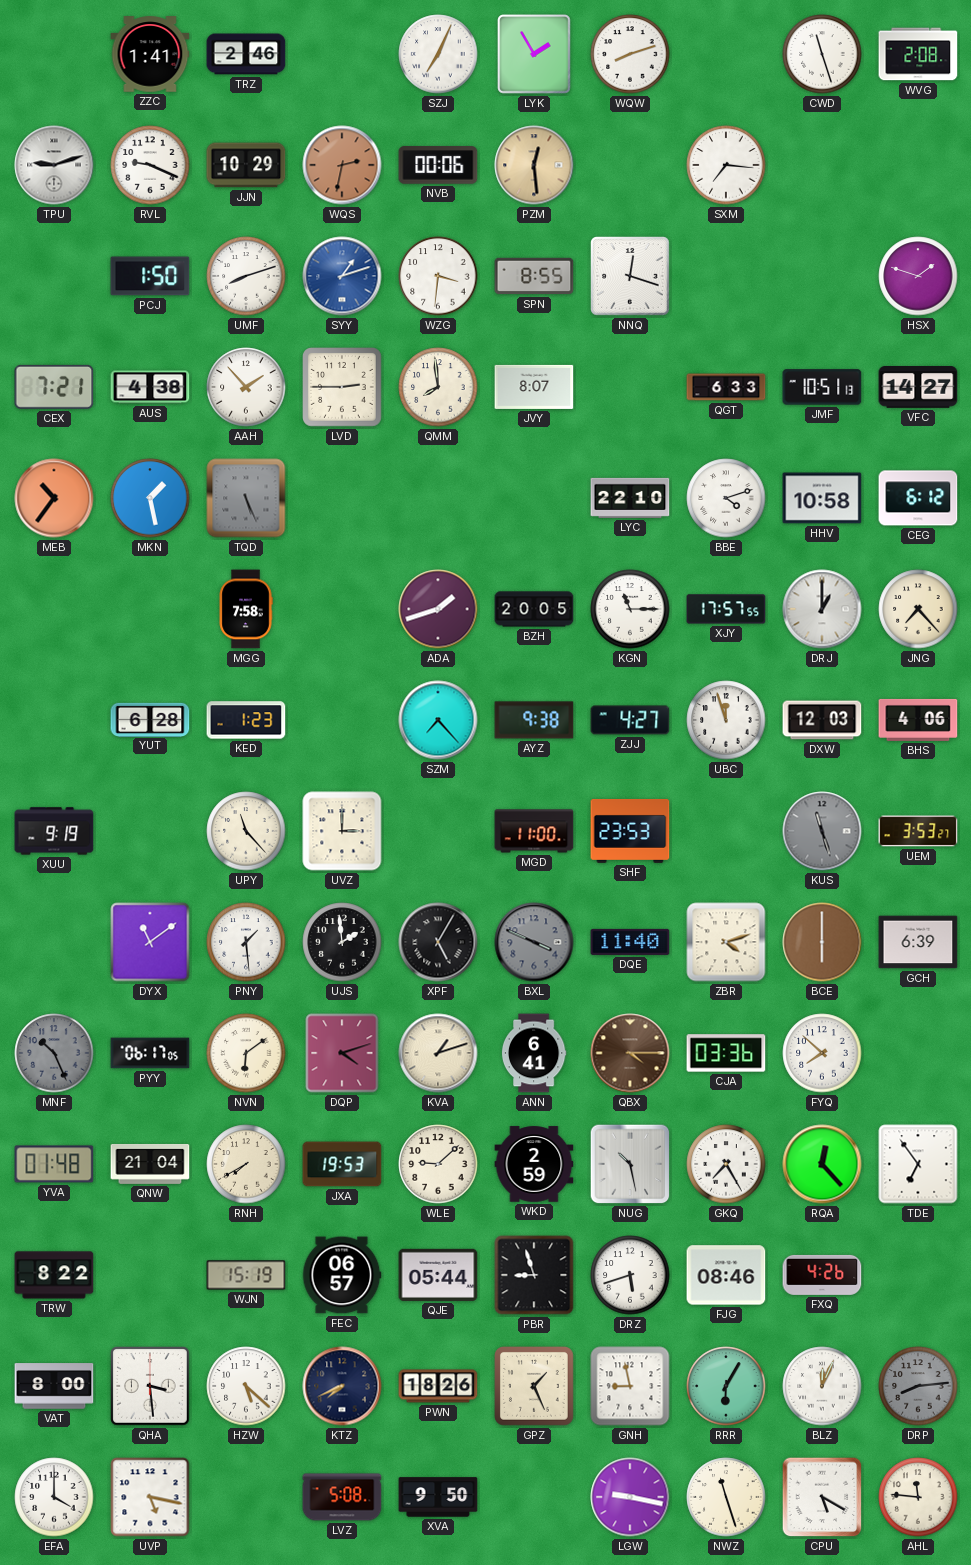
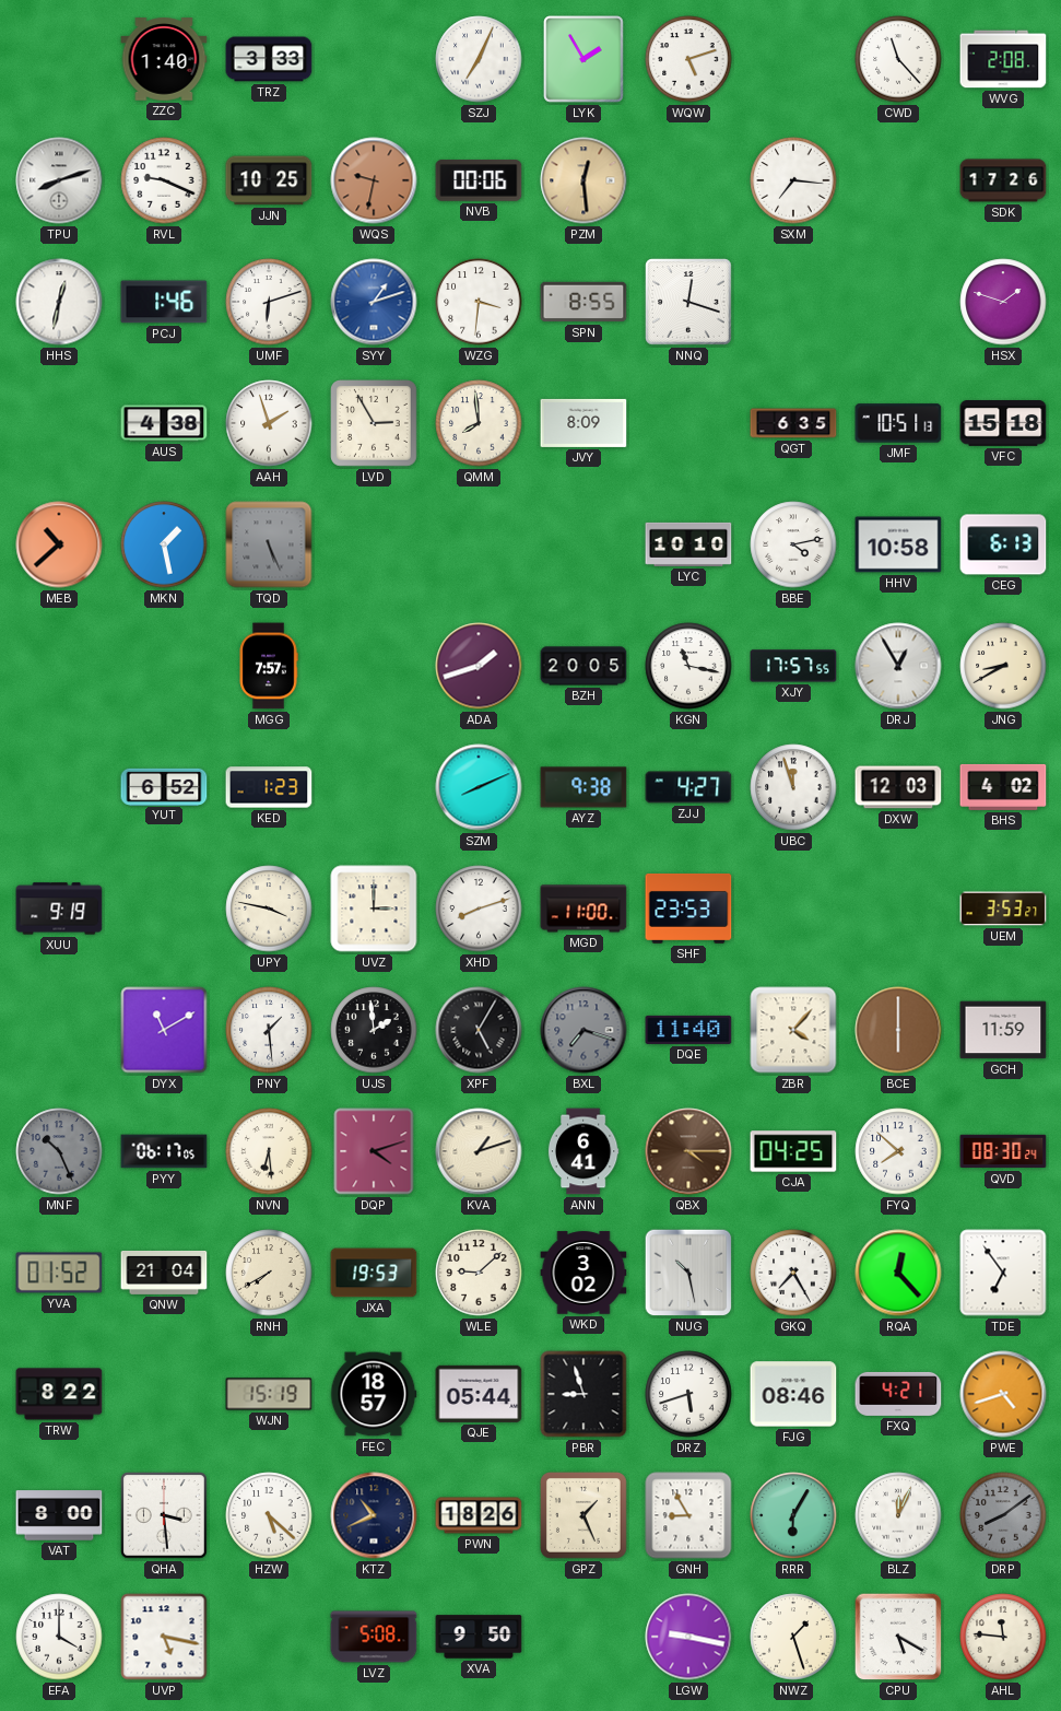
ZZC: 1:41 -> 1:40
TRZ: 2:46 -> 3:33
WQW: 8:12 -> 5:12
CWD: 11:27 -> 11:23
TPU: 9:12 -> 8:12
JJN: 10:29 -> 10:25
WQS: 2:32 -> 9:32
SDK: none -> 17:26
HHS: none -> 12:32
PCJ: 1:50 -> 1:46
UMF: 8:12 -> 6:12
CEX: 7:21 -> none
AAH: 1:53 -> 1:57
LVD: 2:45 -> 2:55
JVY: 8:07 -> 8:09
QGT: 6:33 -> 6:35
VFC: 14:27 -> 15:18
MEB: 10:36 -> 10:38
LYC: 22:10 -> 10:10
BBE: 4:12 -> 4:13
CEG: 6:12 -> 6:13
MGG: 7:58 -> 7:57
KGN: 11:15 -> 11:17
DRJ: 1:00 -> 12:55
JNG: 7:23 -> 8:40
YUT: 6:28 -> 6:52
SZM: 7:23 -> 8:11
BHS: 4:06 -> 4:02
UPY: 11:23 -> 3:47
XHD: none -> 8:12
KUS: 11:27 -> none
DYX: 11:09 -> 11:10
BXL: 3:49 -> 7:18
ZBR: 4:12 -> 4:07
GCH: 6:39 -> 11:59
NVN: 6:09 -> 6:29
CJA: 03:36 -> 04:25
QVD: none -> 08:30
YVA: 01:48 -> 01:52
WKD: 2:59 -> 3:02
FEC: 06:57 -> 18:57
FXQ: 4:26 -> 4:21
PWE: none -> 4:42
KTZ: 7:41 -> 10:41
GNH: 8:58 -> 8:55
DRP: 8:14 -> 8:09
NWZ: 11:27 -> 1:27
